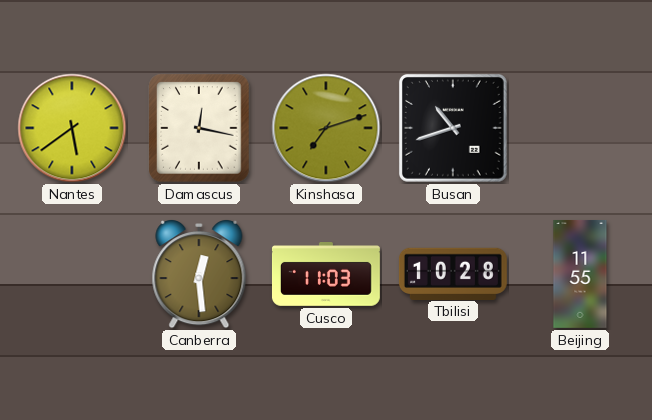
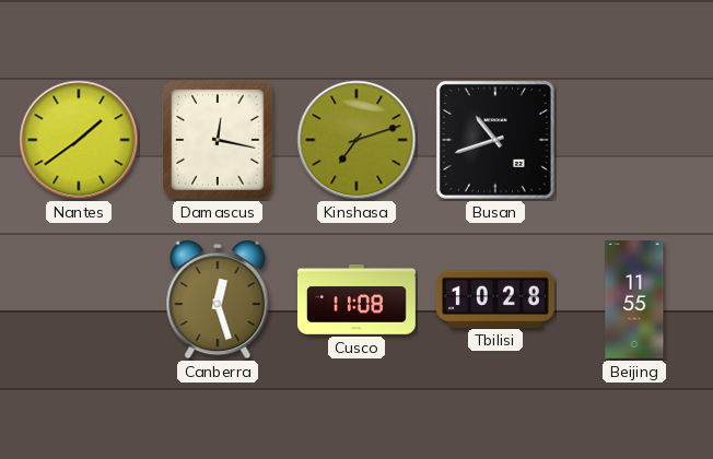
Nantes: 5:39 -> 1:39
Canberra: 12:29 -> 12:27
Cusco: 11:03 -> 11:08
